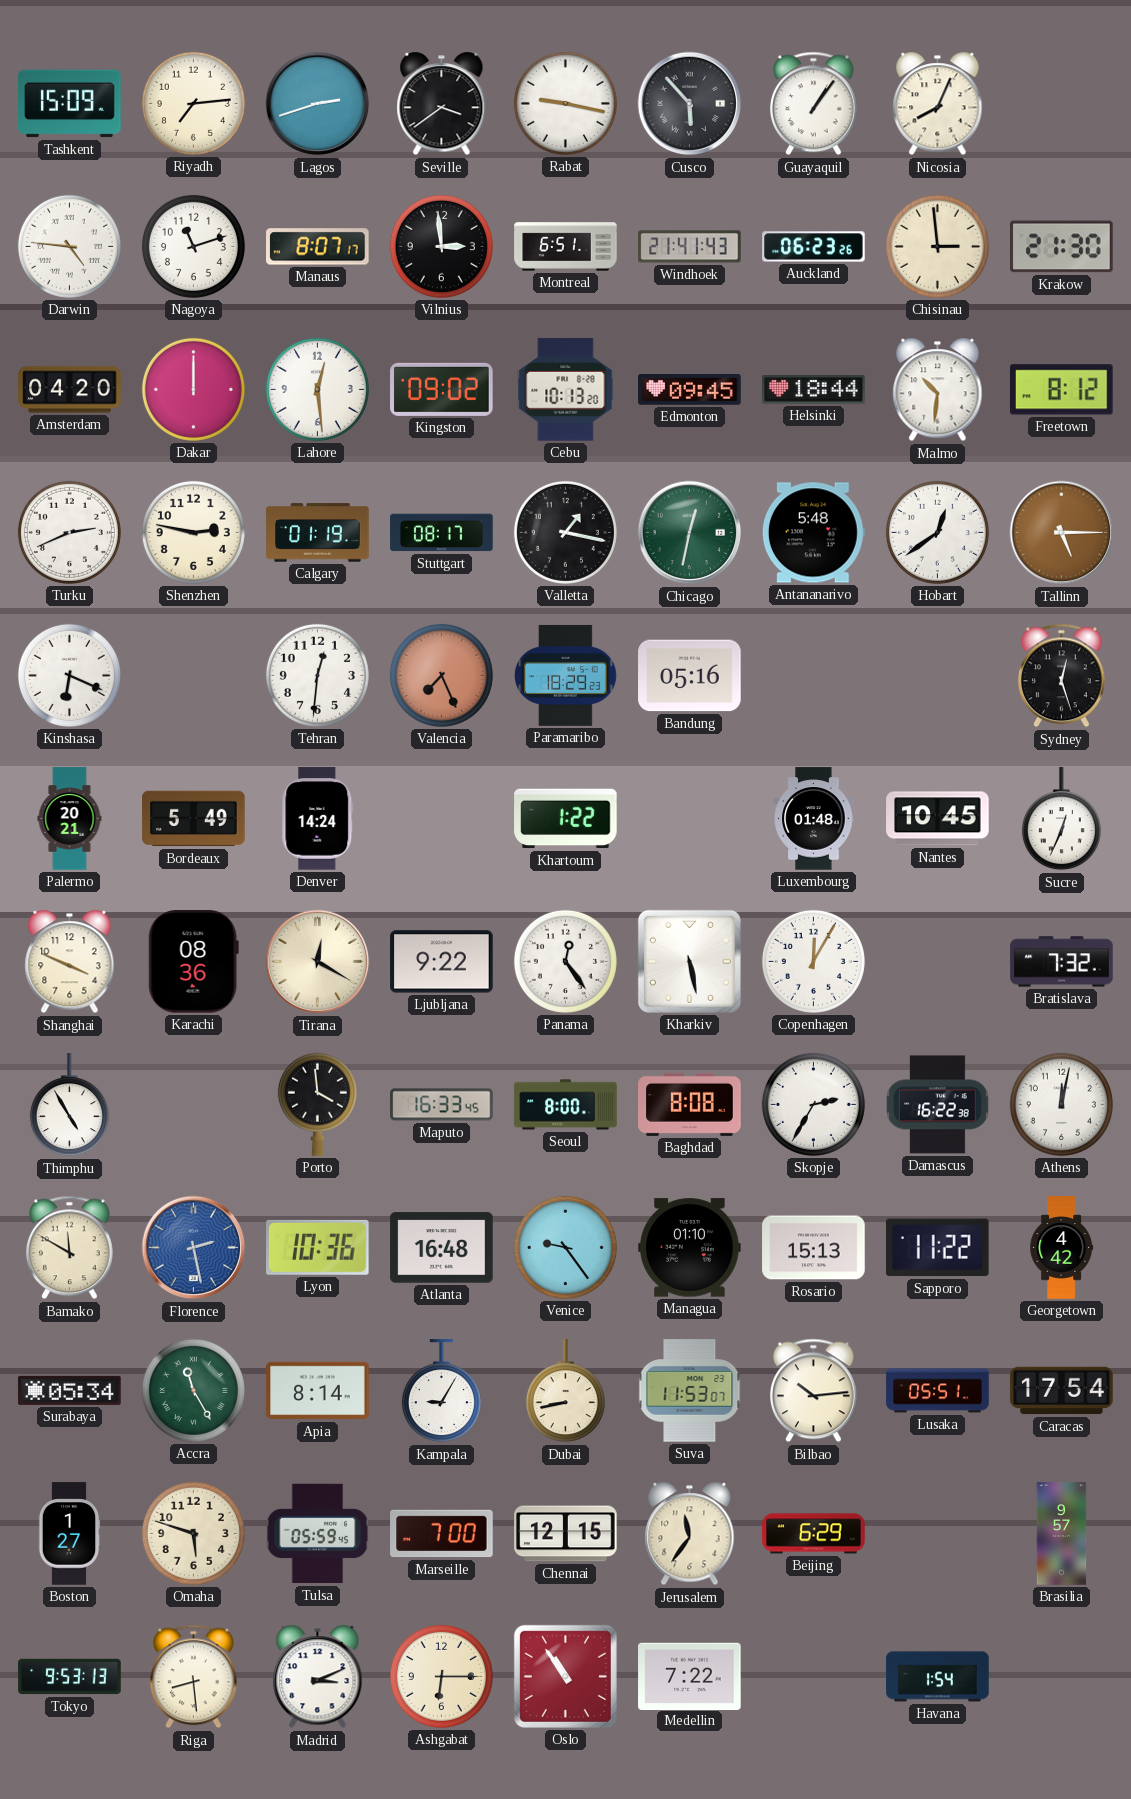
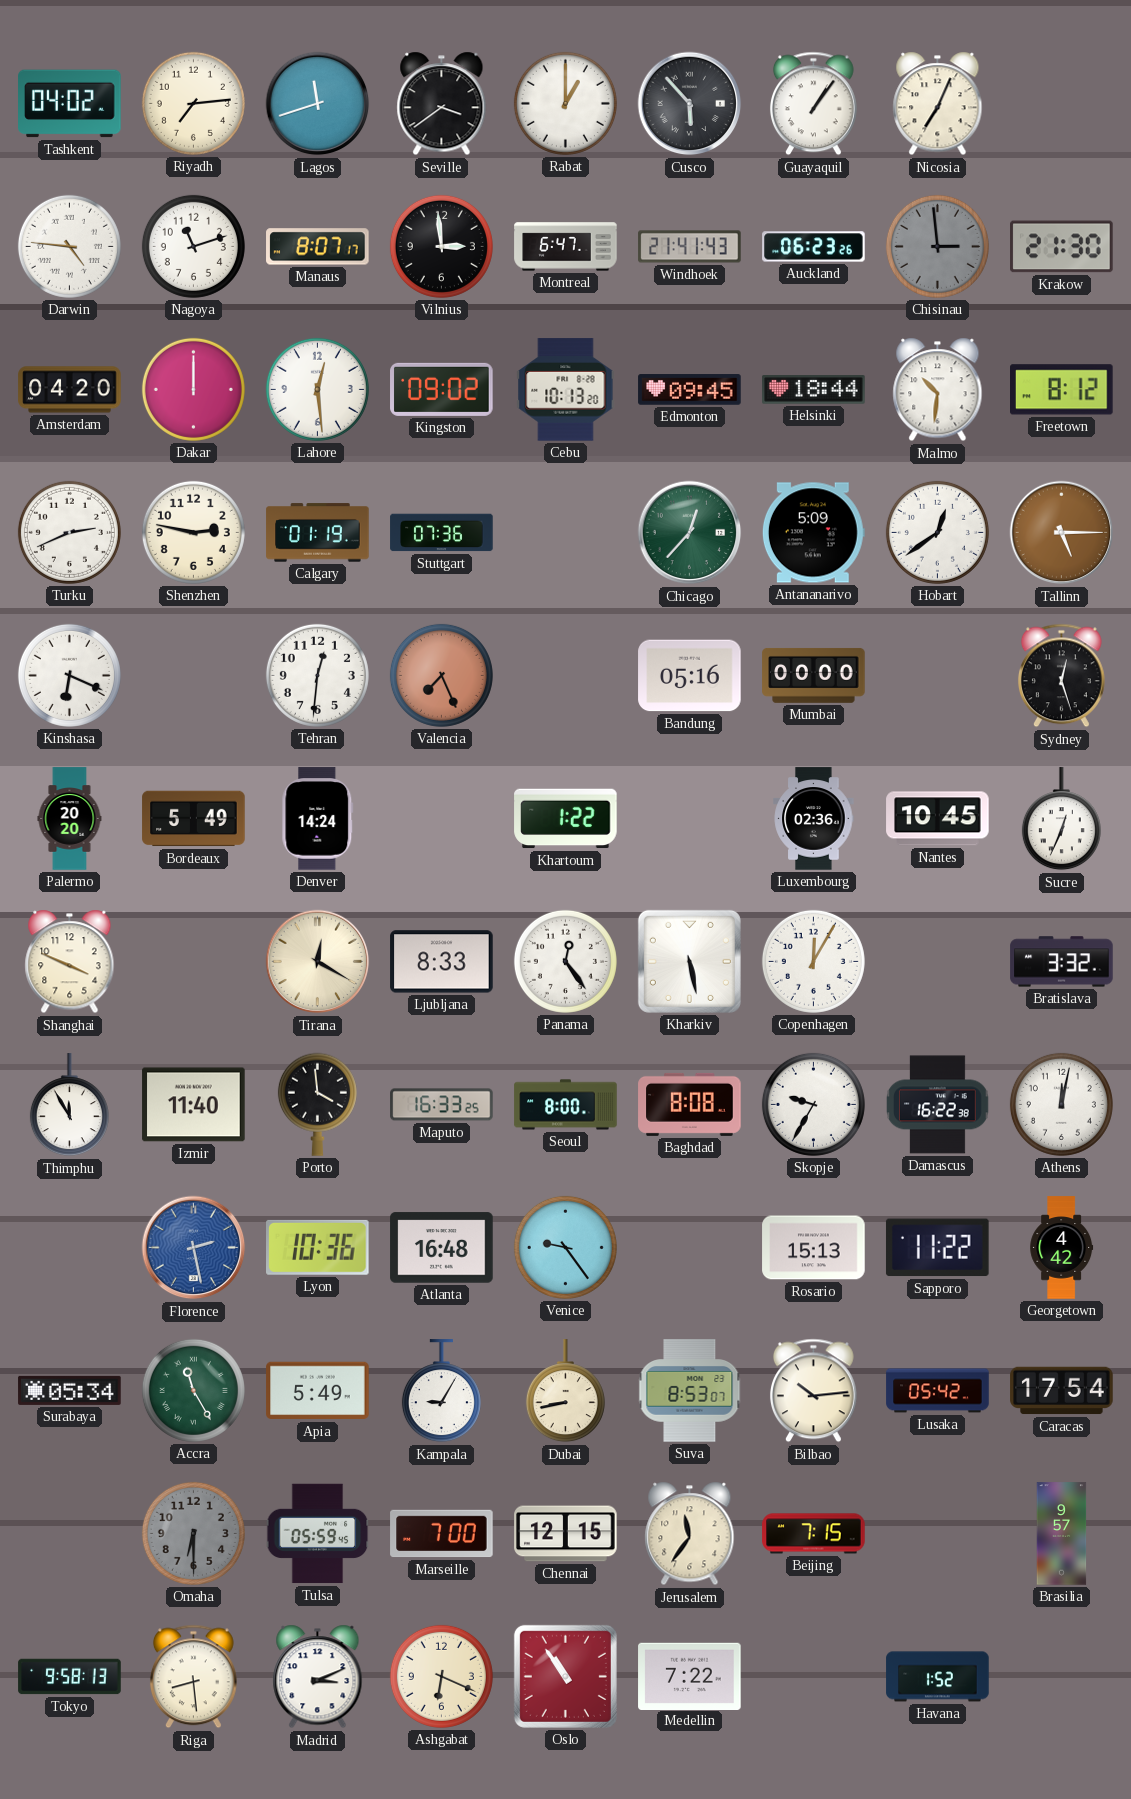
Tashkent: 15:09 -> 04:02
Lagos: 2:42 -> 11:42
Rabat: 9:17 -> 1:00
Nicosia: 8:04 -> 7:04
Montreal: 6:51 -> 6:47
Chisinau dial: cream -> grey
Stuttgart: 08:17 -> 07:36
Valletta: 1:17 -> none
Chicago: 12:32 -> 12:37
Antananarivo: 5:48 -> 5:09
Paramaribo: 18:29 -> none
Mumbai: none -> 00:00
Palermo: 20:21 -> 20:20
Luxembourg: 01:48 -> 02:36
Karachi: 08:36 -> none
Ljubljana: 9:22 -> 8:33
Bratislava: 7:32 -> 3:32
Thimphu: 4:55 -> 11:55
Izmir: none -> 11:40
Maputo: 16:33:45 -> 16:33:25
Skopje: 2:35 -> 9:35
Bamako: 11:50 -> none
Managua: 01:10 -> none
Apia: 8:14 -> 5:49
Suva: 11:53 -> 8:53
Lusaka: 05:51 -> 05:42
Boston: 1:27 -> none
Omaha: 5:48 -> 6:30
Omaha dial: cream -> grey
Beijing: 6:29 -> 7:15
Tokyo: 9:53 -> 9:58
Ashgabat: 6:15 -> 6:19
Havana: 1:54 -> 1:52
